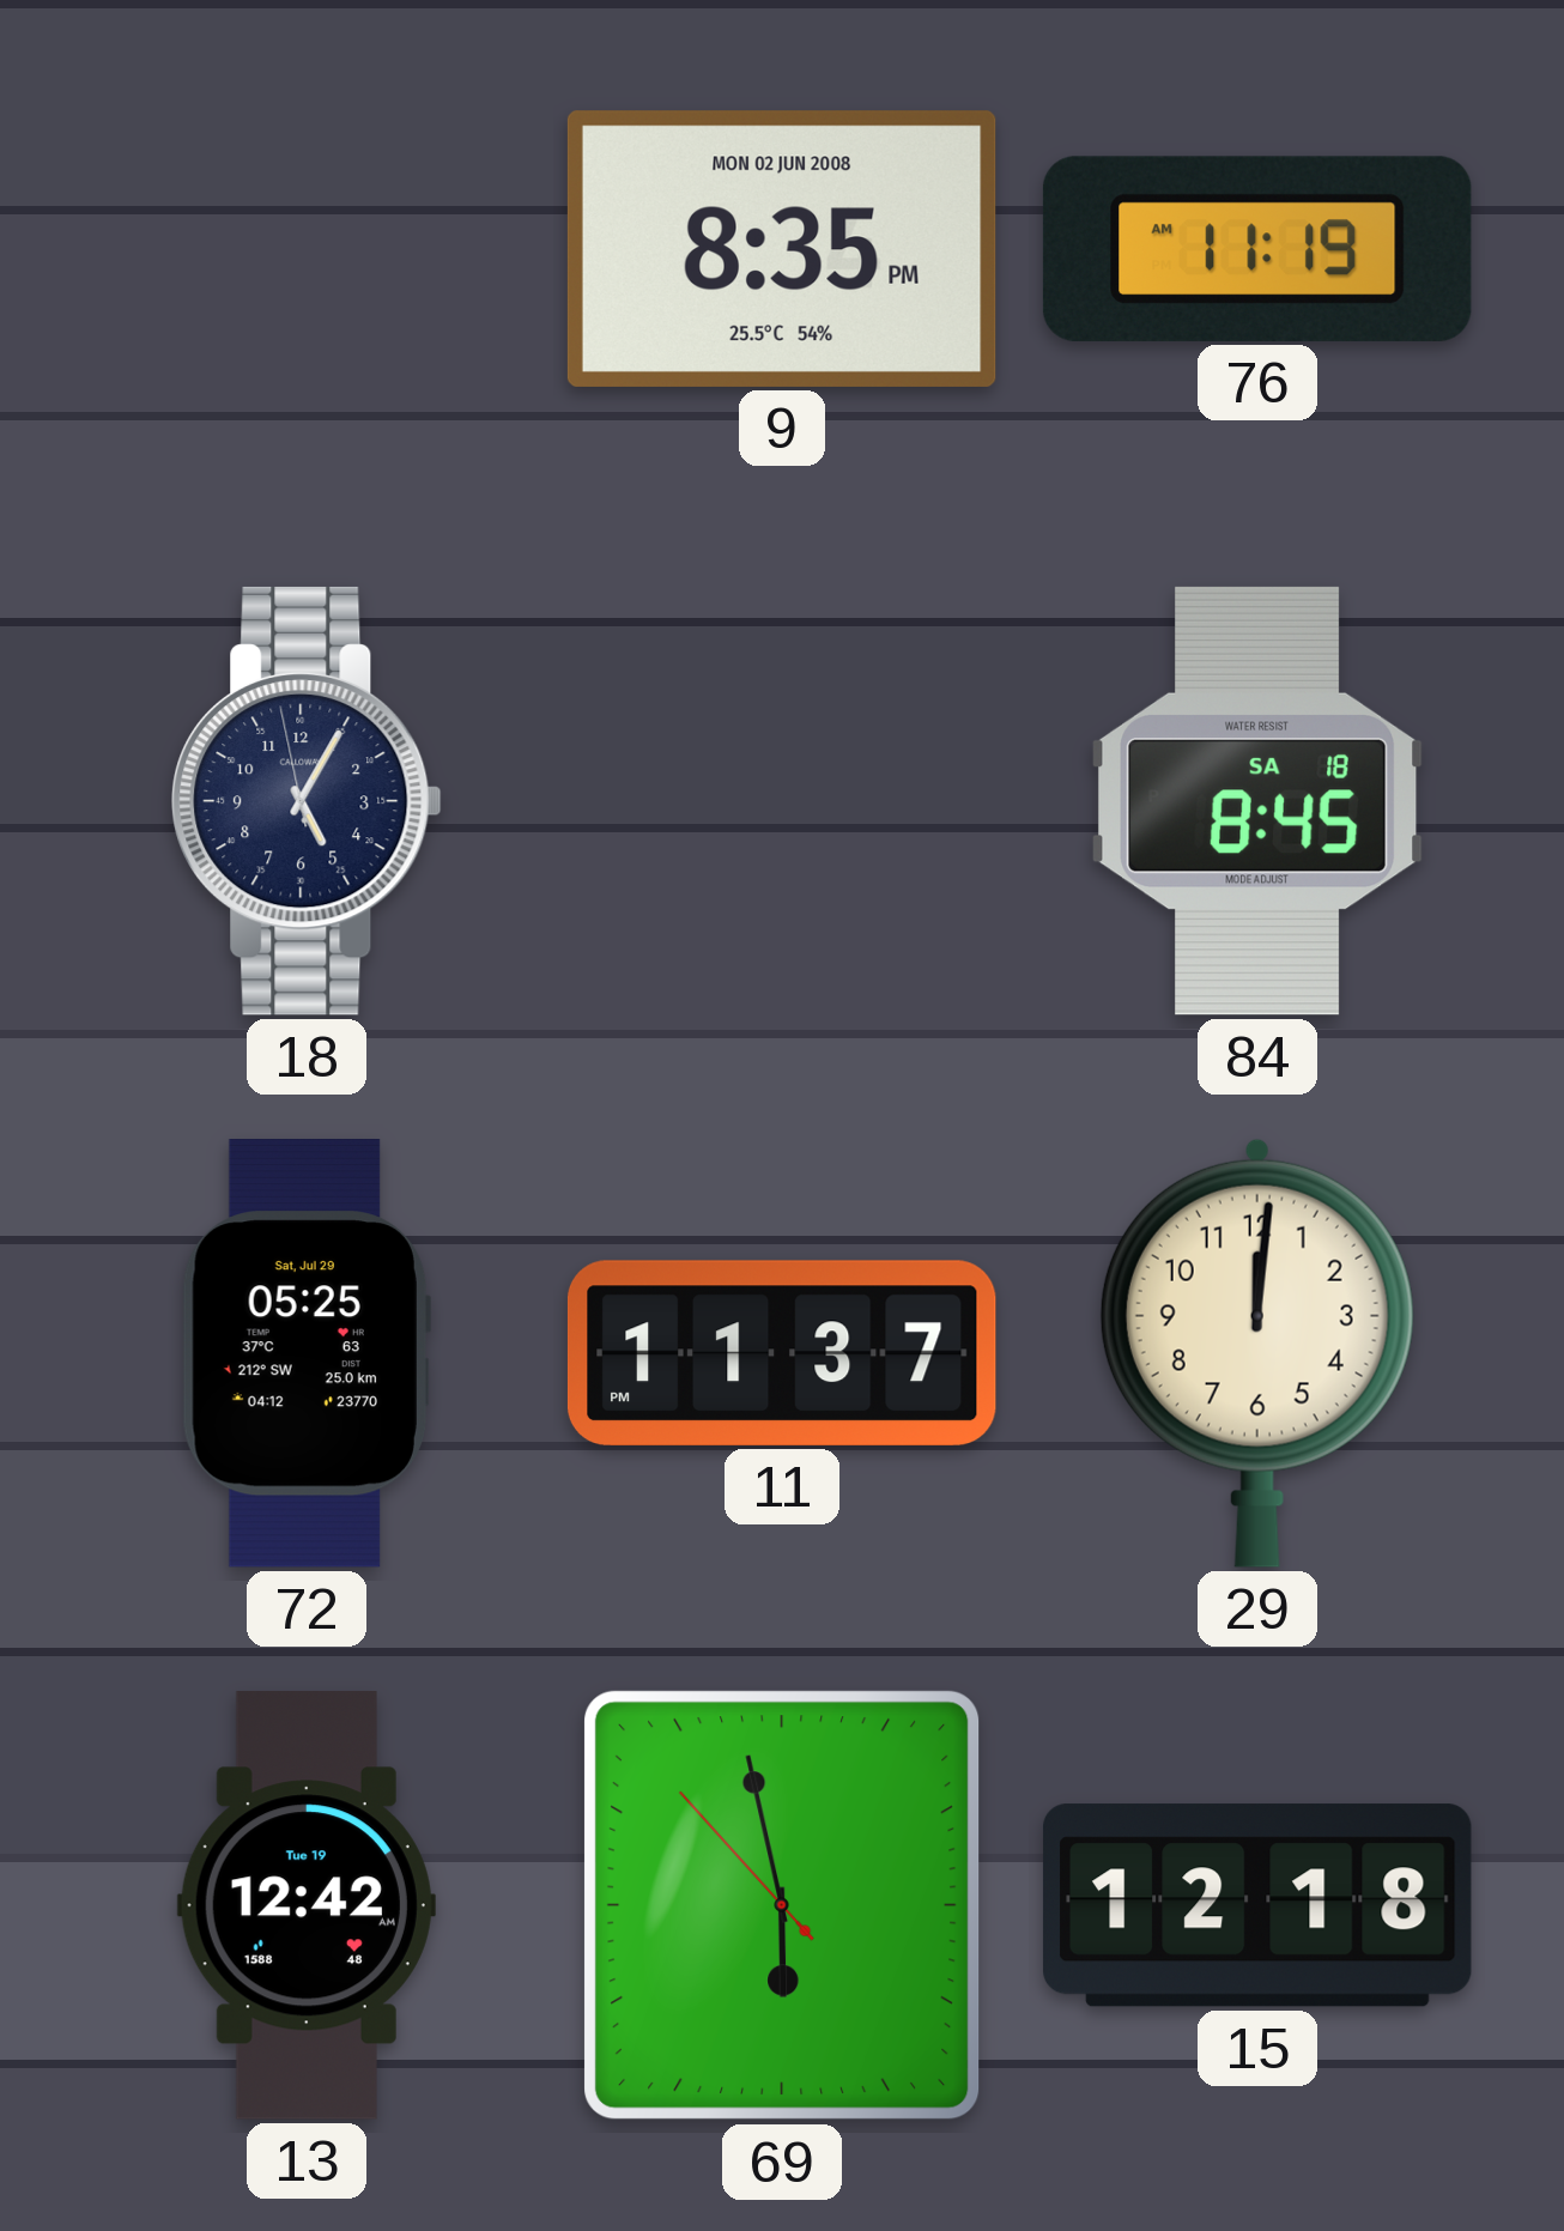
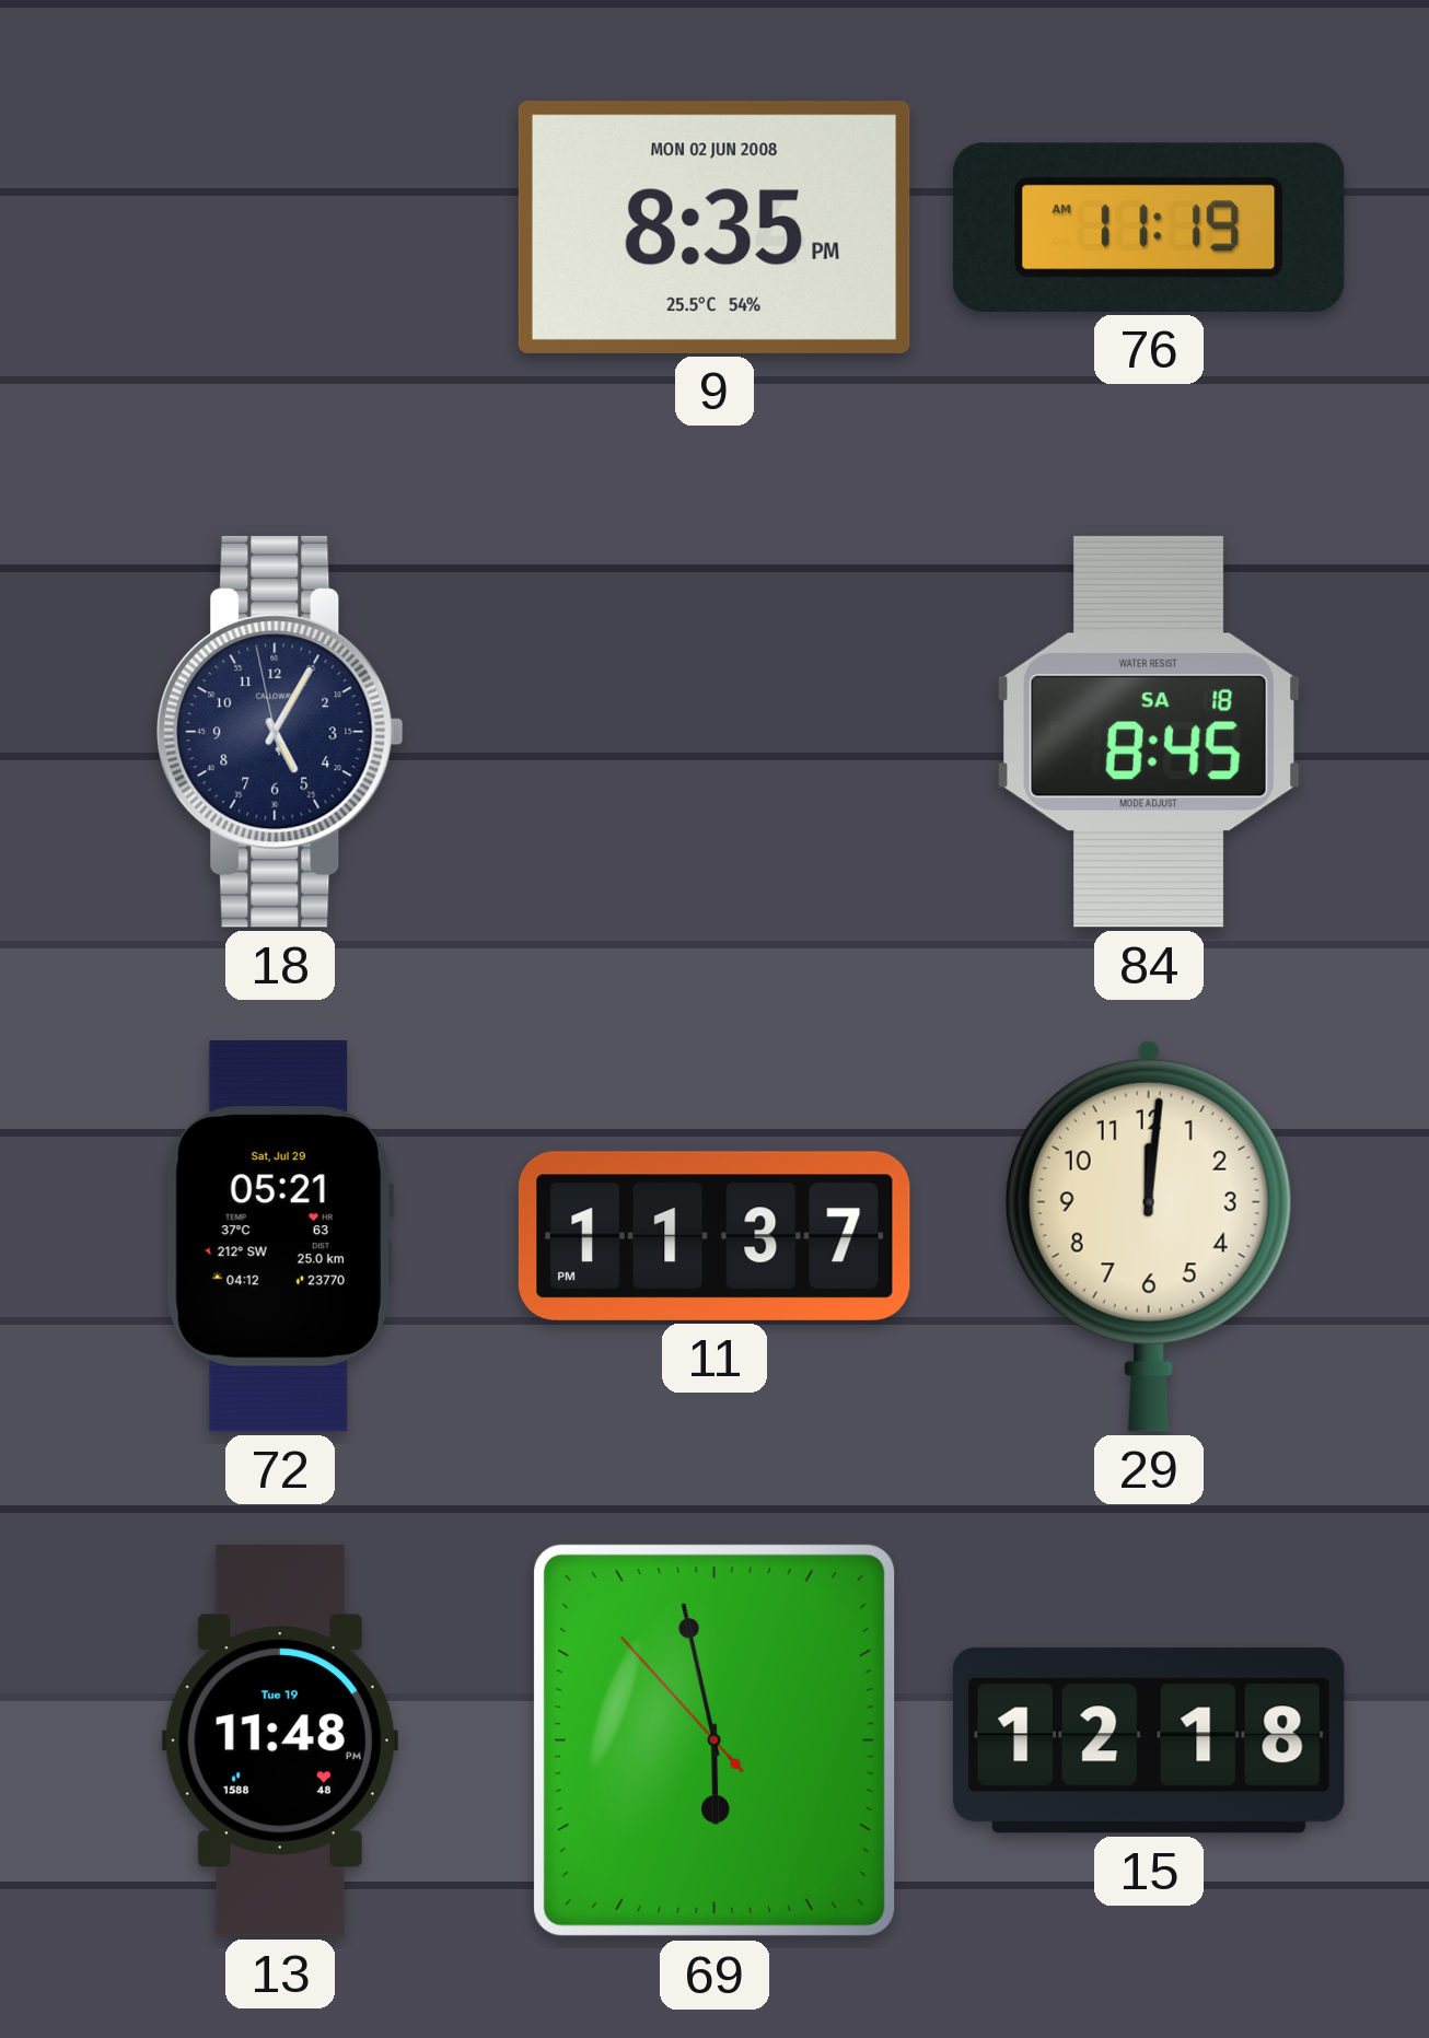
72: 05:25 -> 05:21
13: 12:42 -> 11:48
